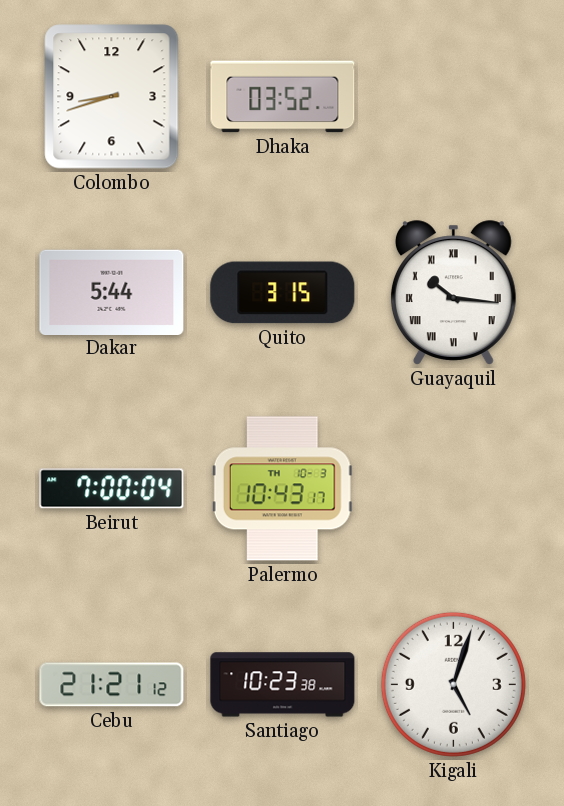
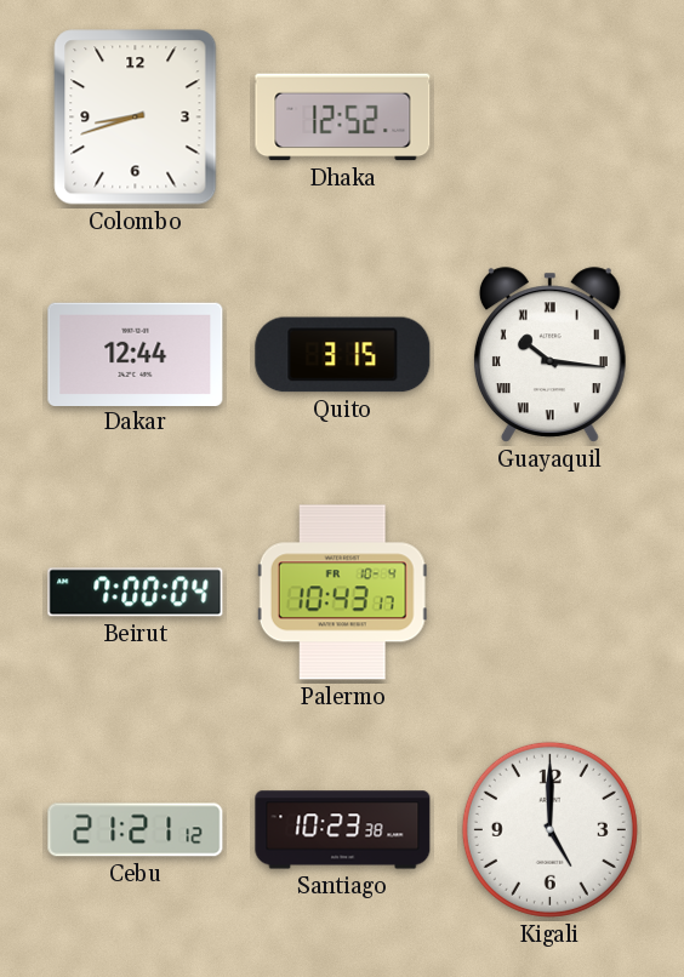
Dhaka: 03:52 -> 12:52
Dakar: 5:44 -> 12:44
Palermo date: TH 10-3 -> FR 10-4
Kigali: 5:03 -> 5:00
